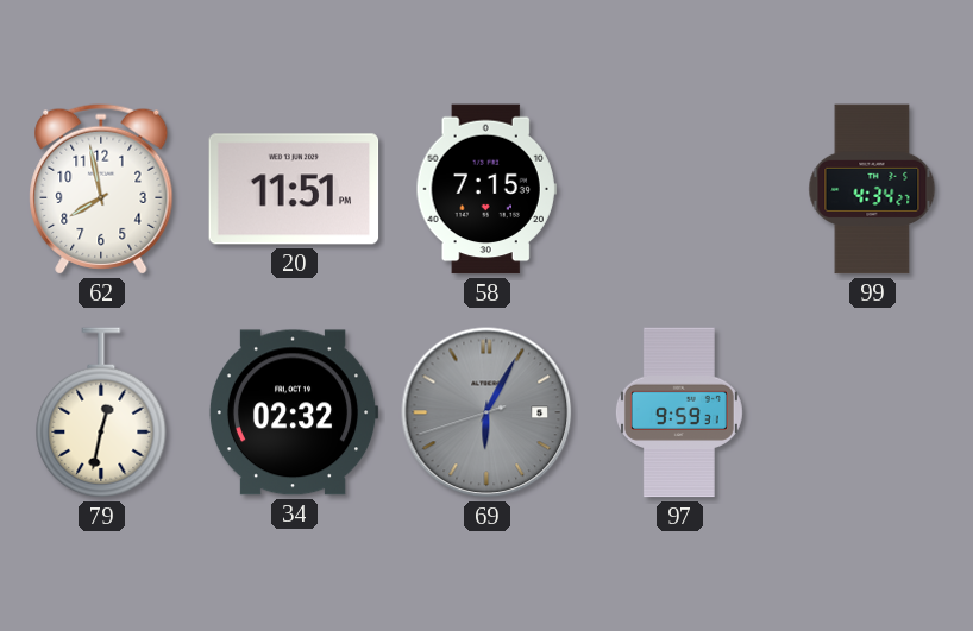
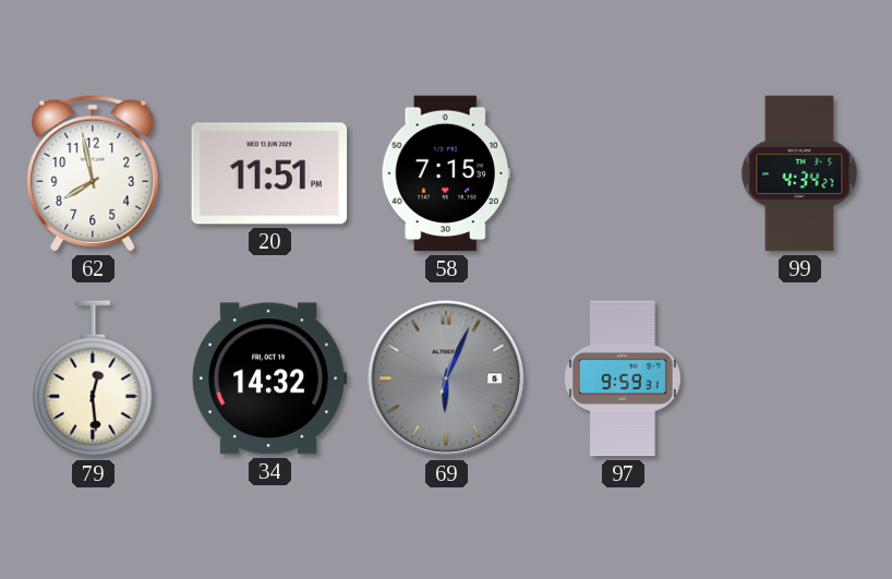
79: 12:32 -> 12:29
34: 02:32 -> 14:32
69: 6:04:42 -> 6:04:03
